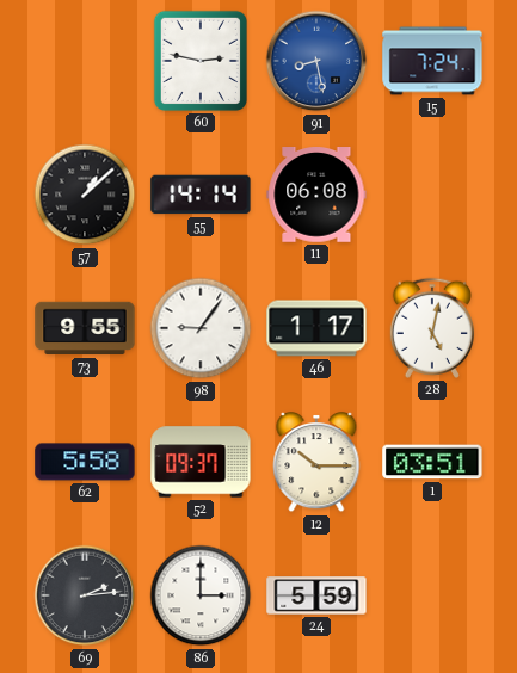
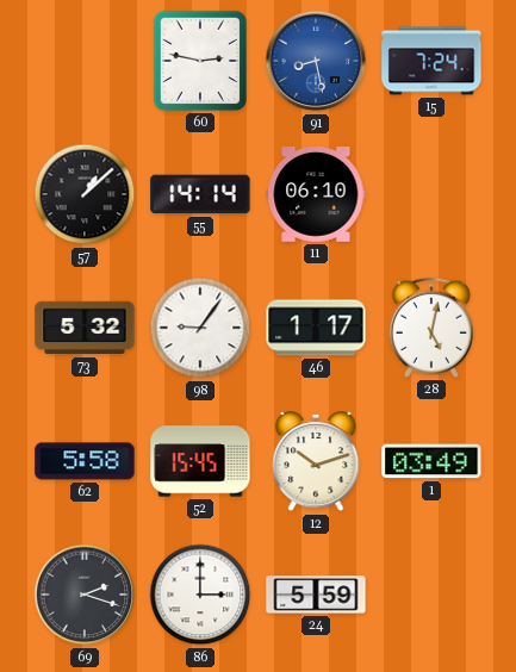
11: 06:08 -> 06:10
73: 9:55 -> 5:32
52: 09:37 -> 15:45
12: 10:15 -> 10:12
1: 03:51 -> 03:49
69: 2:14 -> 2:18
